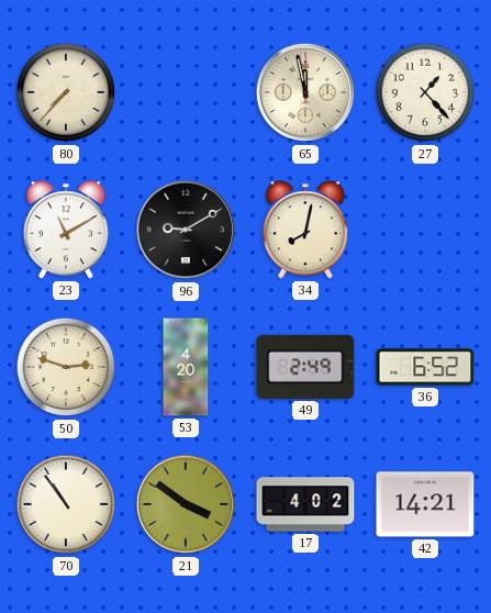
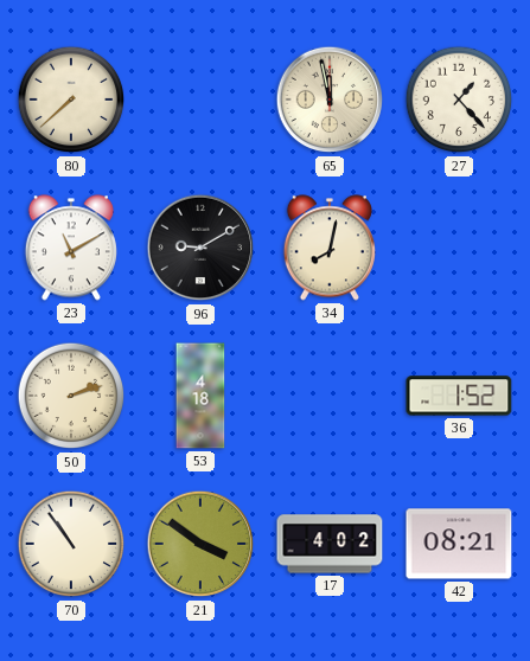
80: 7:37 -> 7:38
50: 2:48 -> 2:12
53: 4:20 -> 4:18
49: 2:49 -> none
36: 6:52 -> 1:52
42: 14:21 -> 08:21
